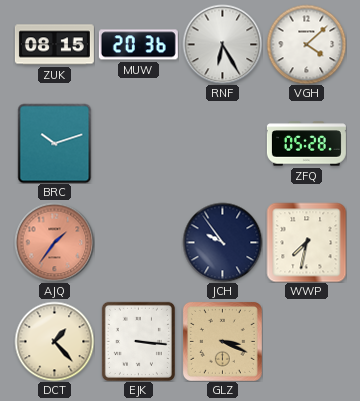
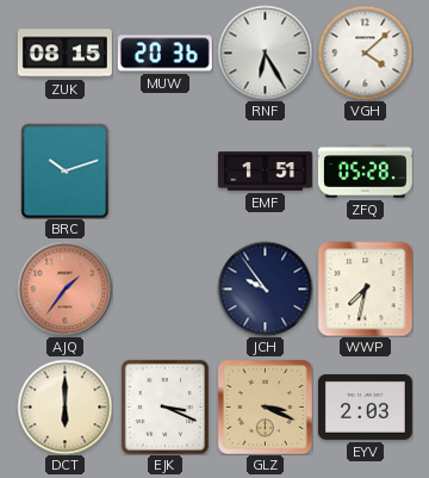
EMF: none -> 1:51
DCT: 1:23 -> 6:00
EJK: 3:16 -> 3:19
EYV: none -> 2:03
